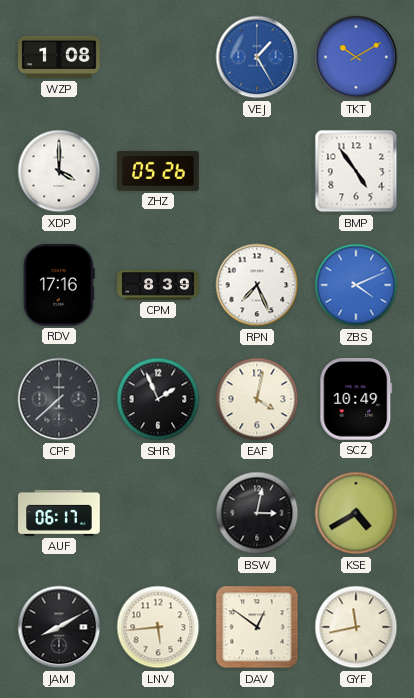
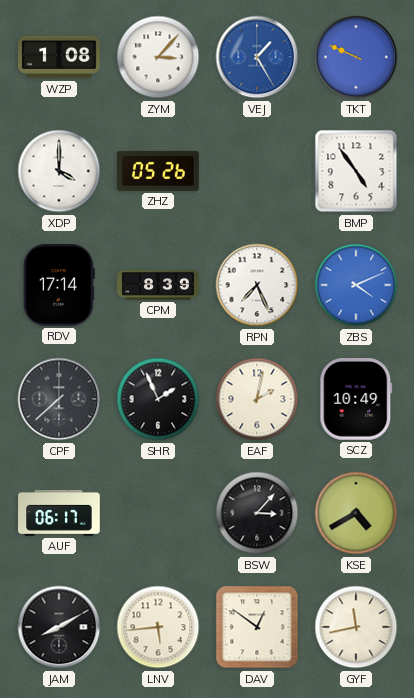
ZYM: none -> 3:07
TKT: 10:10 -> 9:49
RDV: 17:16 -> 17:14
EAF: 4:02 -> 2:02
BSW: 3:02 -> 3:07
